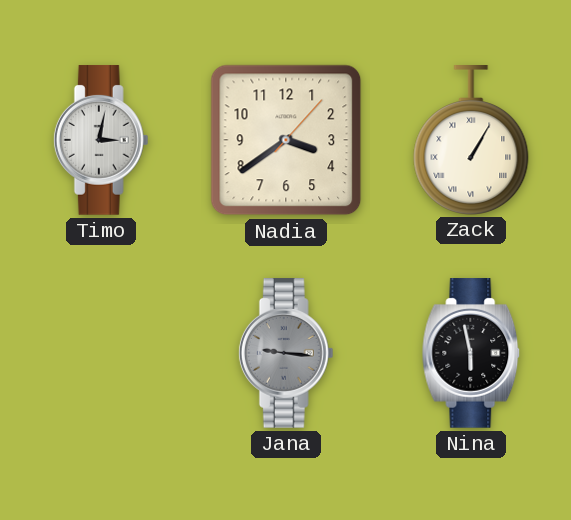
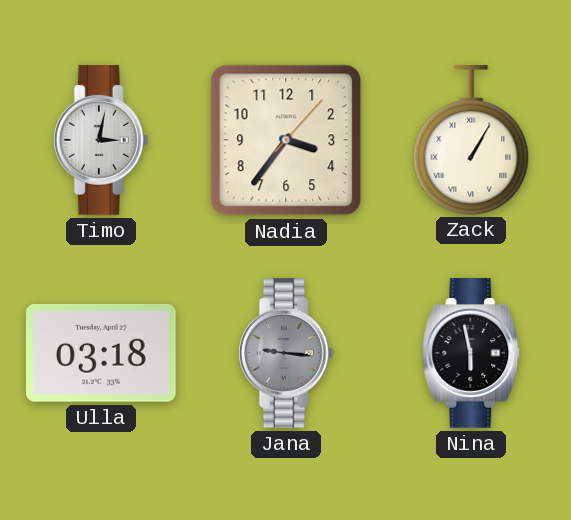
Nadia: 3:39 -> 3:36
Ulla: none -> 03:18
